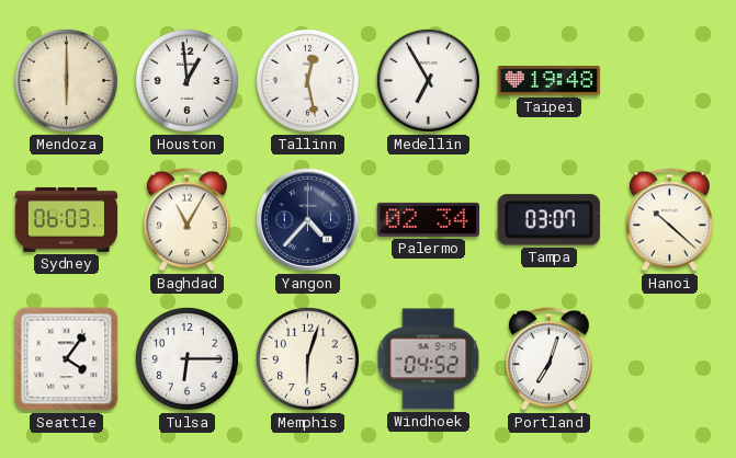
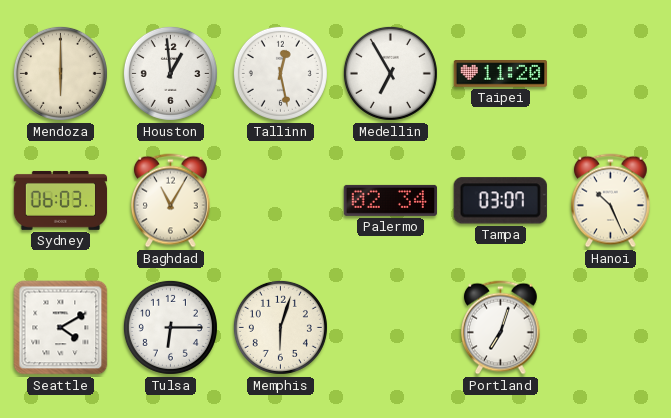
Taipei: 19:48 -> 11:20
Yangon: 4:37 -> none
Hanoi: 10:22 -> 10:26
Seattle: 4:06 -> 4:10
Windhoek: 04:52 -> none
